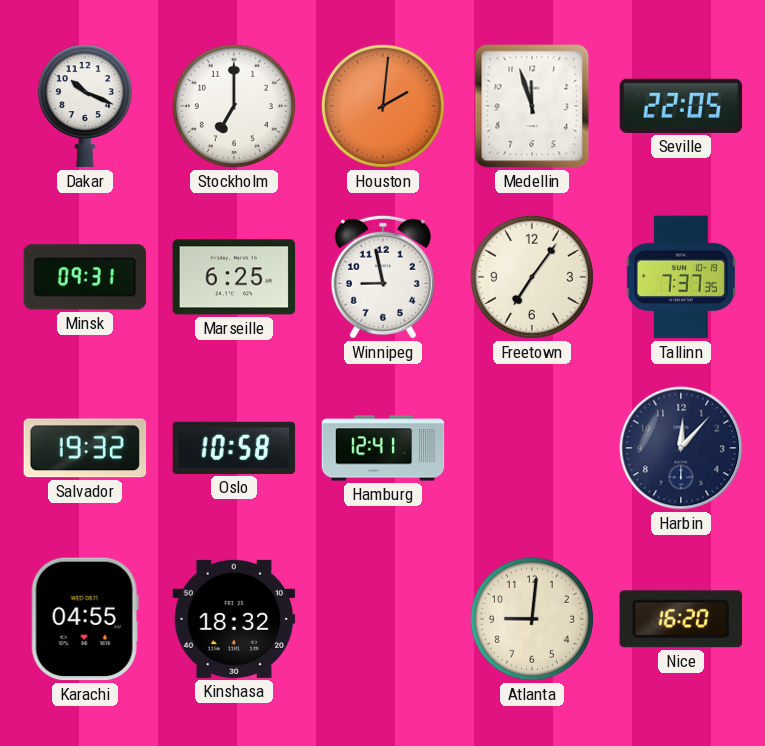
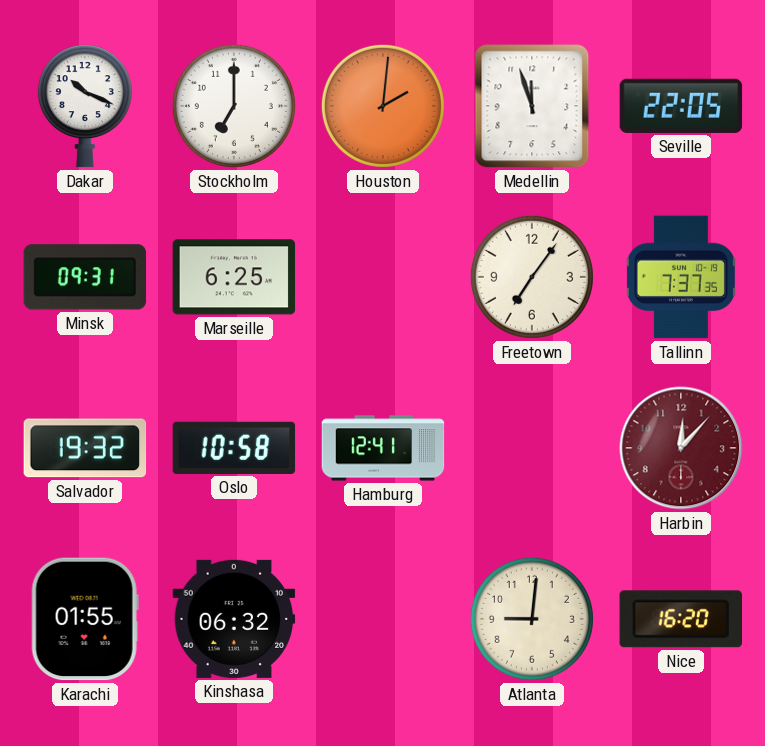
Winnipeg: 8:58 -> none
Harbin dial: navy -> burgundy
Karachi: 04:55 -> 01:55
Kinshasa: 18:32 -> 06:32
